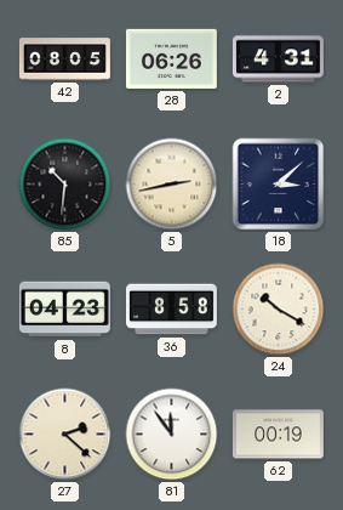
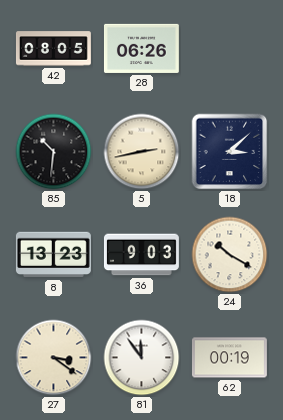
2: 4:31 -> none
8: 04:23 -> 13:23
36: 8:58 -> 9:03
27: 2:22 -> 3:21
